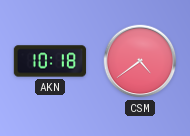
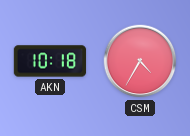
CSM: 4:39 -> 4:35
